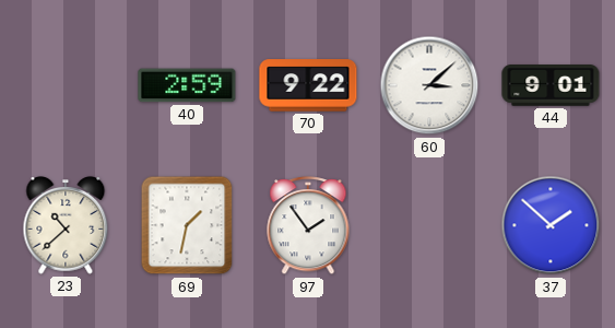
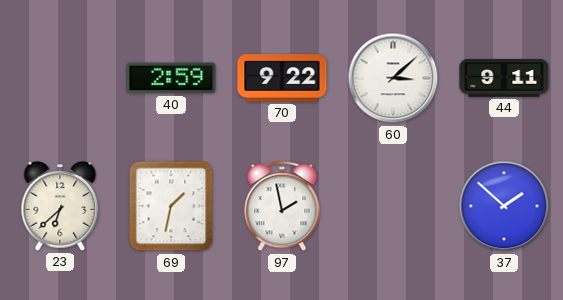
44: 9:01 -> 9:11
23: 10:38 -> 6:38
97: 1:54 -> 1:58
